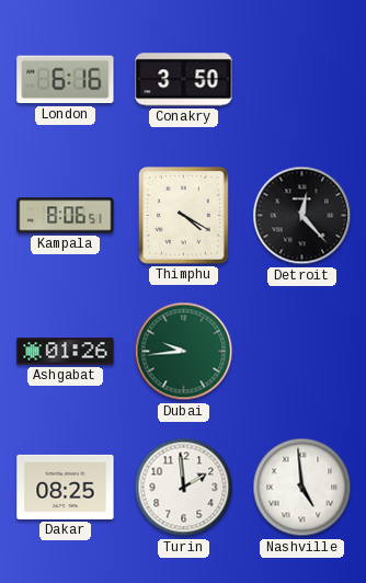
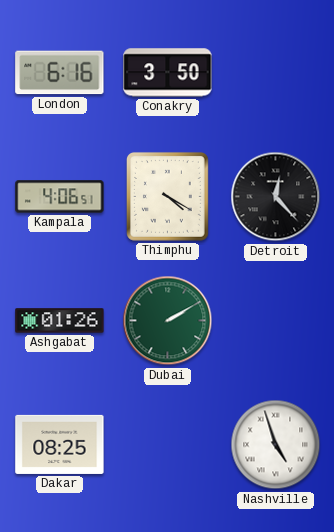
Kampala: 8:06 -> 4:06
Dubai: 9:44 -> 2:10
Turin: 1:59 -> none
Nashville: 4:59 -> 4:57
